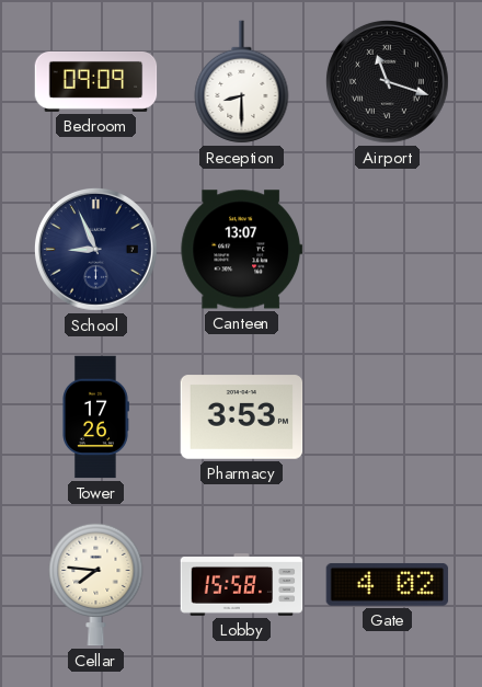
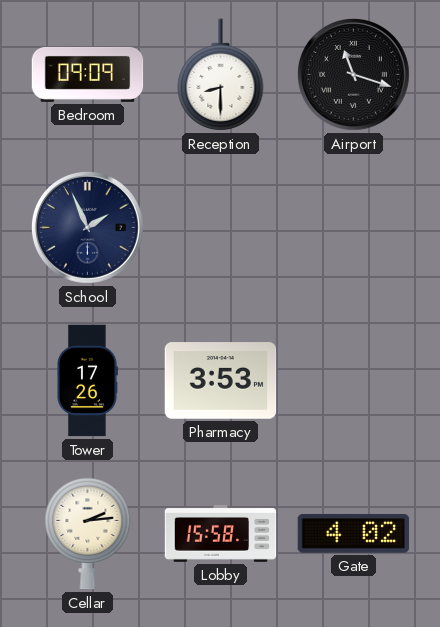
School: 8:56 -> 1:56
Canteen: 13:07 -> none
Cellar: 7:46 -> 2:14
